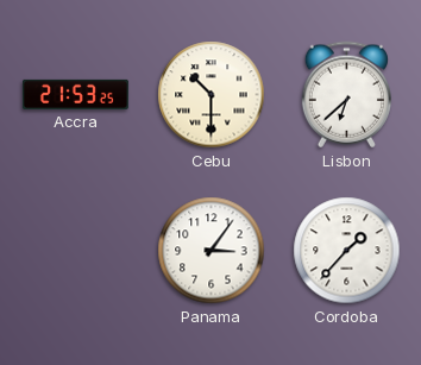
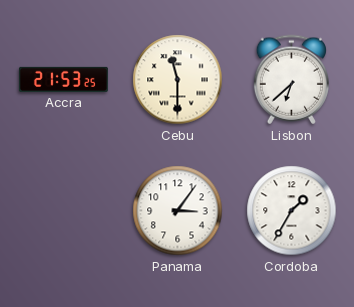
Cebu: 10:30 -> 11:30
Cordoba: 1:37 -> 1:35
